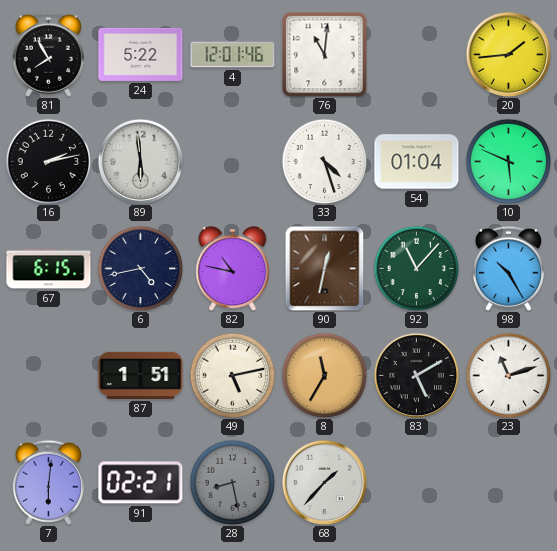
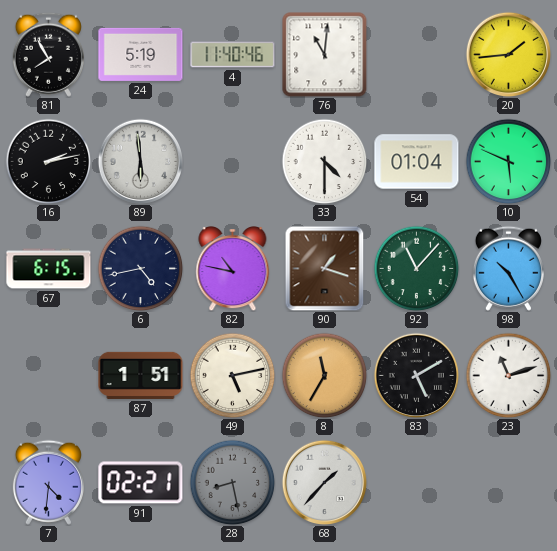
24: 5:22 -> 5:19
4: 12:01 -> 11:40
33: 4:27 -> 4:30
90: 12:32 -> 1:18
7: 6:01 -> 4:31
